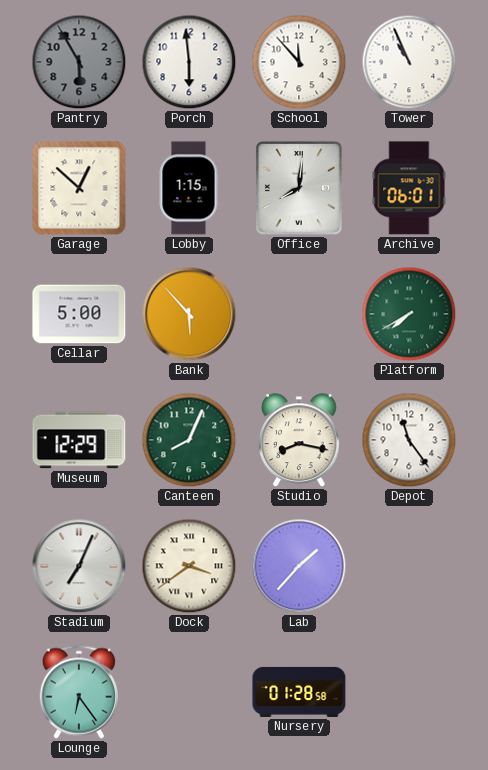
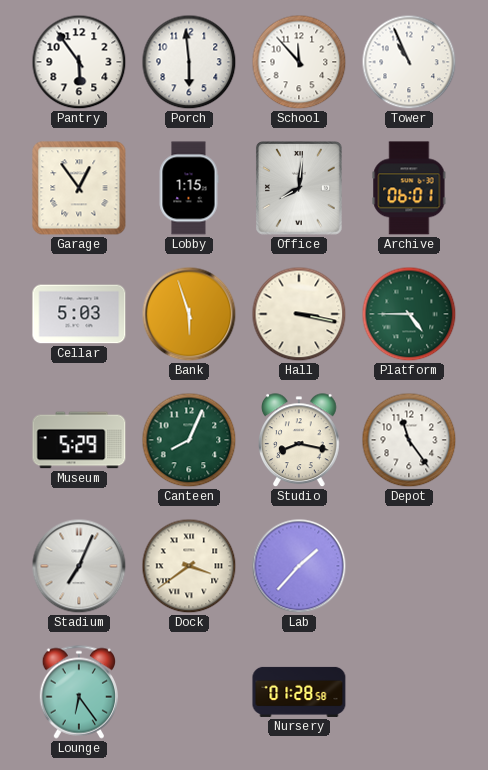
Pantry: 5:55 -> 5:54
Pantry dial: grey -> white
Garage: 12:52 -> 12:54
Cellar: 5:00 -> 5:03
Bank: 5:53 -> 5:57
Hall: none -> 3:17
Platform: 7:40 -> 4:45
Museum: 12:29 -> 5:29
